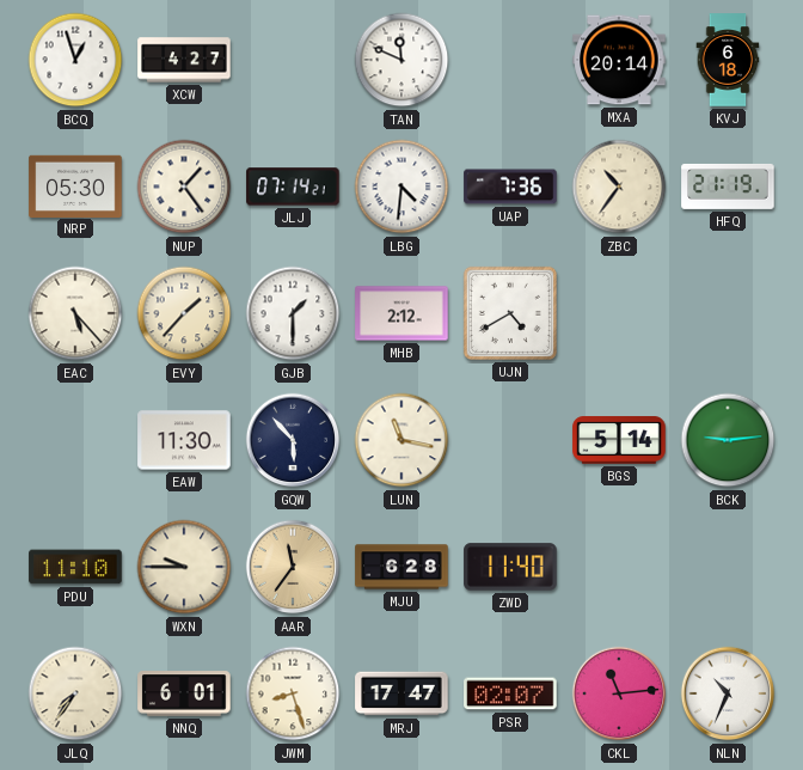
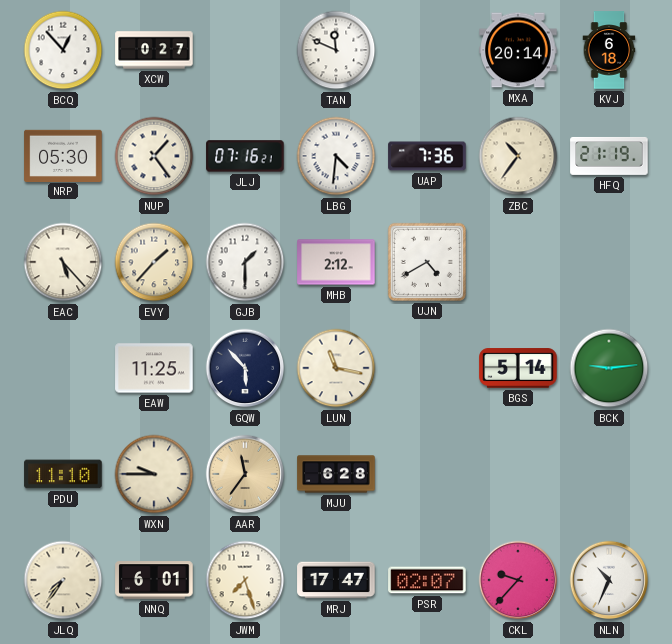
BCQ: 12:57 -> 12:53
XCW: 4:27 -> 0:27
JLJ: 07:14 -> 07:16
EAW: 11:30 -> 11:25
ZWD: 11:40 -> none
JWM: 8:27 -> 7:27
CKL: 11:14 -> 9:37
